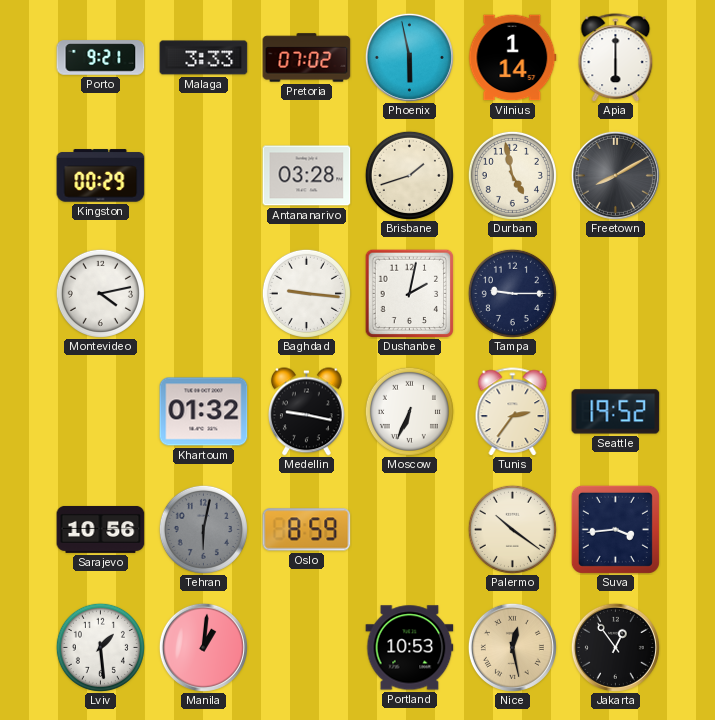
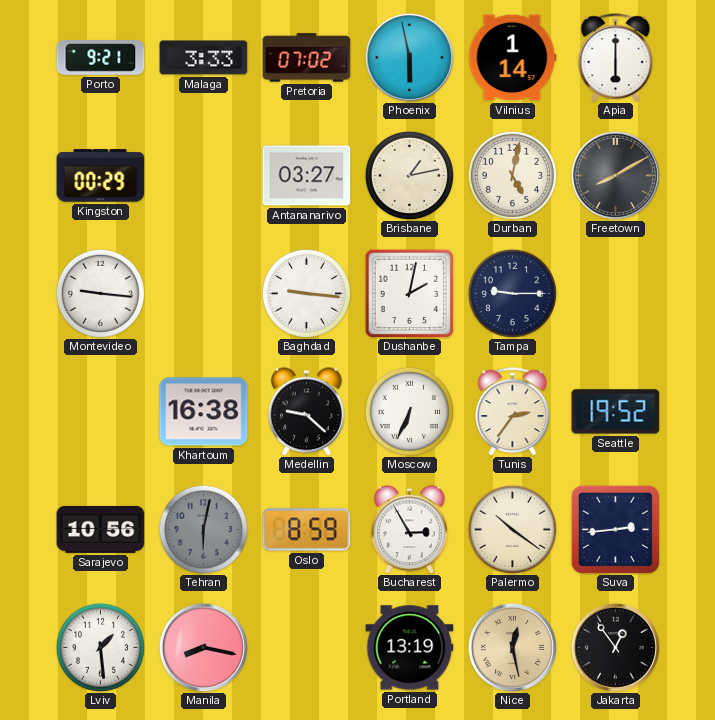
Antananarivo: 03:28 -> 03:27
Brisbane: 1:42 -> 1:13
Durban: 4:58 -> 5:02
Montevideo: 4:13 -> 9:16
Khartoum: 01:32 -> 16:38
Medellin: 9:17 -> 9:22
Bucharest: none -> 2:55
Suva: 3:44 -> 2:44
Manila: 1:01 -> 8:17
Portland: 10:53 -> 13:19
